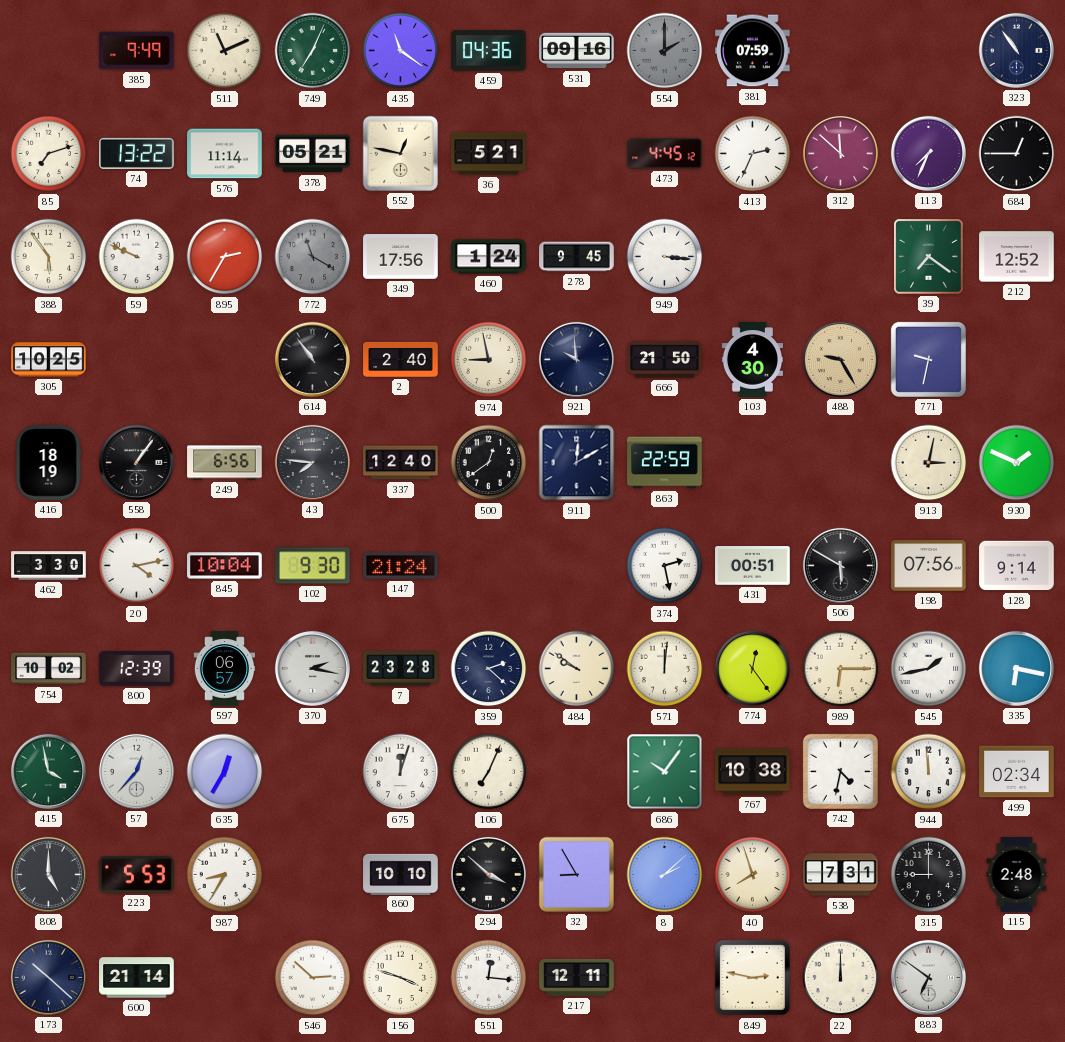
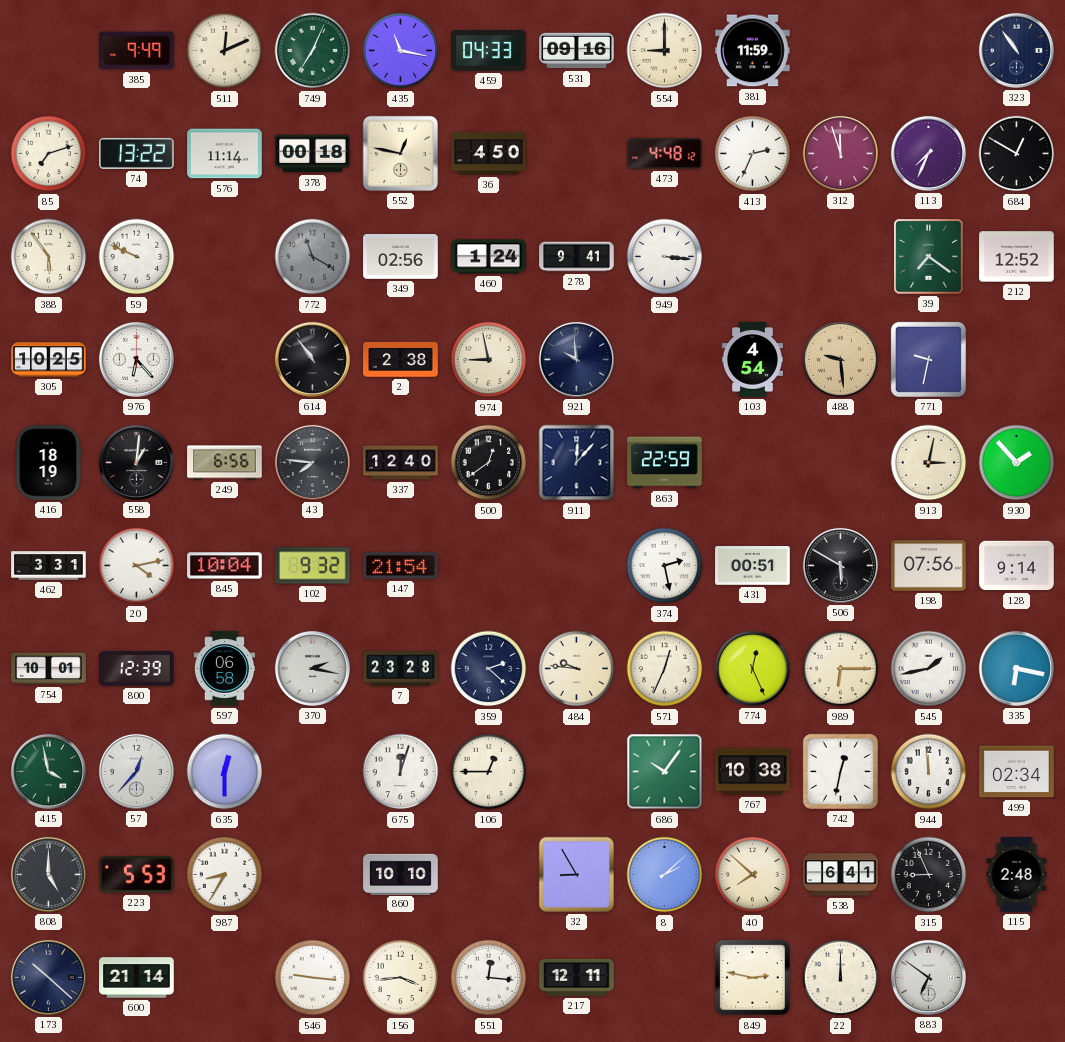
511: 11:11 -> 12:11
435: 11:21 -> 11:17
459: 04:36 -> 04:33
554: 2:00 -> 9:00
554 dial: grey -> cream
381: 07:59 -> 11:59
378: 05:21 -> 00:18
36: 5:21 -> 4:50
473: 4:45 -> 4:48
312: 11:52 -> 11:57
684: 12:45 -> 12:50
895: 2:35 -> none
349: 17:56 -> 02:56
278: 9:45 -> 9:41
976: none -> 6:23
2: 2:40 -> 2:38
666: 21:50 -> none
103: 4:30 -> 4:54
488: 9:25 -> 9:29
558: 1:06 -> 1:01
911: 12:10 -> 12:07
930: 1:49 -> 1:53
462: 3:30 -> 3:31
102: 9:30 -> 9:32
147: 21:24 -> 21:54
754: 10:02 -> 10:01
597: 06:57 -> 06:58
484: 9:51 -> 9:46
571: 12:01 -> 12:34
774: 12:24 -> 12:26
635: 12:35 -> 12:30
106: 7:04 -> 12:45
742: 4:32 -> 12:32
294: 3:52 -> none
40: 7:57 -> 7:52
538: 7:31 -> 6:41
315: 9:00 -> 8:56
546: 2:52 -> 9:16
156: 3:48 -> 3:44
